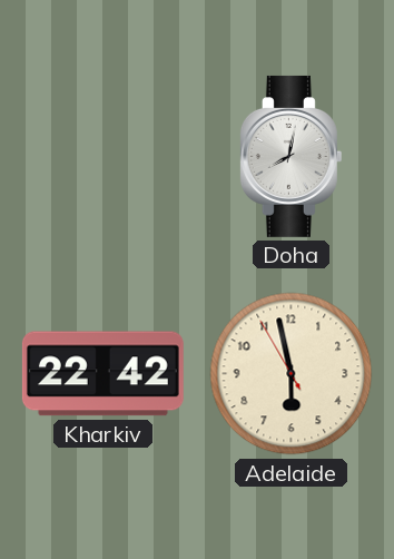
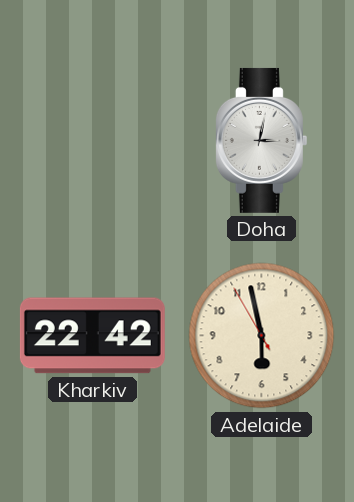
Doha: 8:02 -> 3:02
